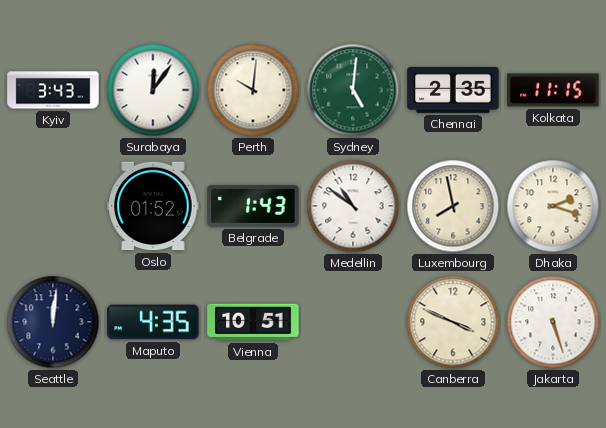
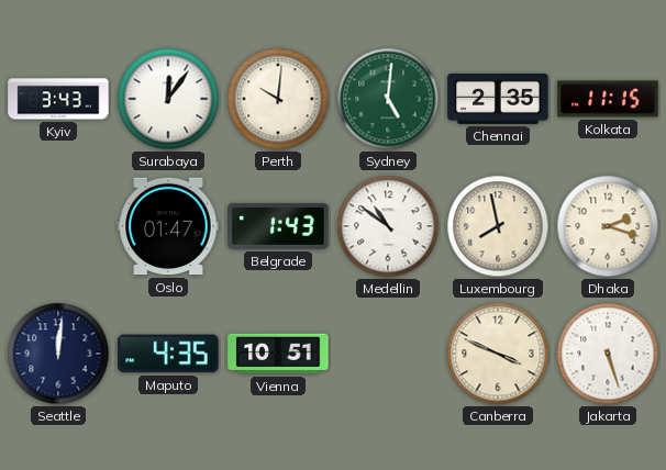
Oslo: 01:52 -> 01:47
